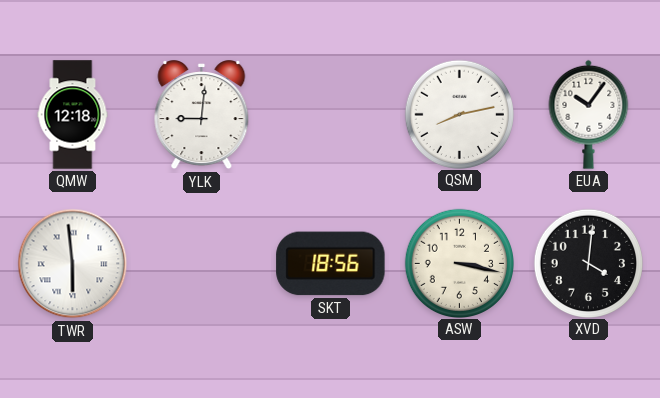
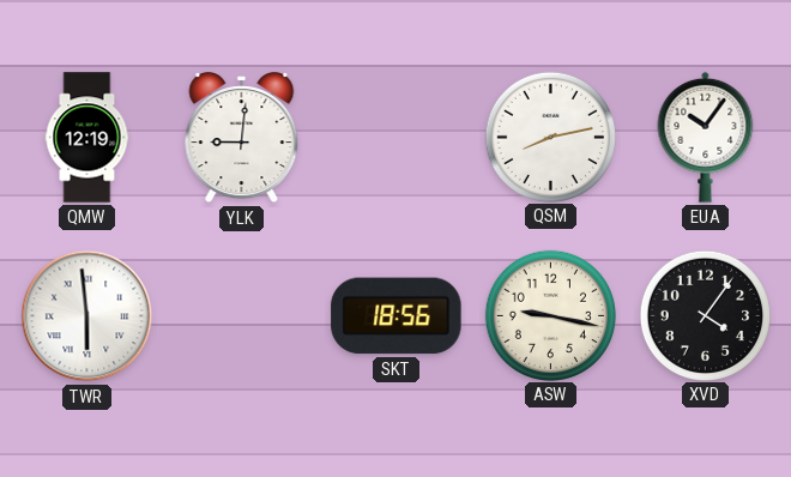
QMW: 12:18 -> 12:19
ASW: 3:17 -> 9:17
XVD: 4:01 -> 4:06
